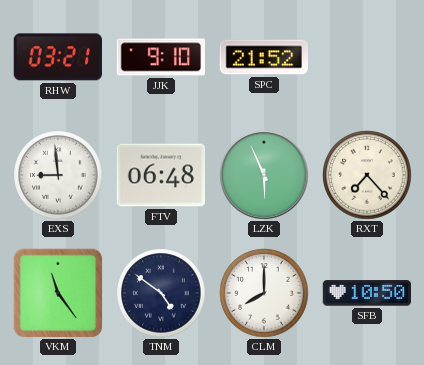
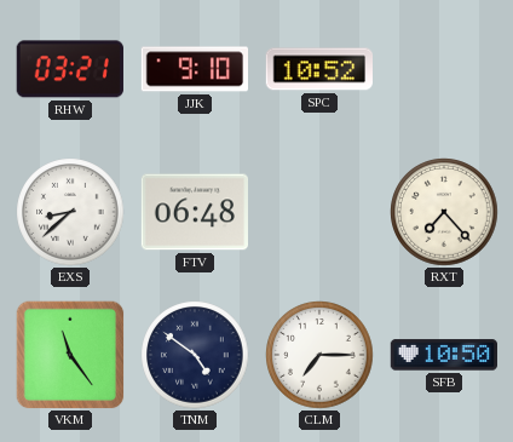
SPC: 21:52 -> 10:52
EXS: 8:59 -> 8:38
LZK: 5:56 -> none
CLM: 8:00 -> 7:15
